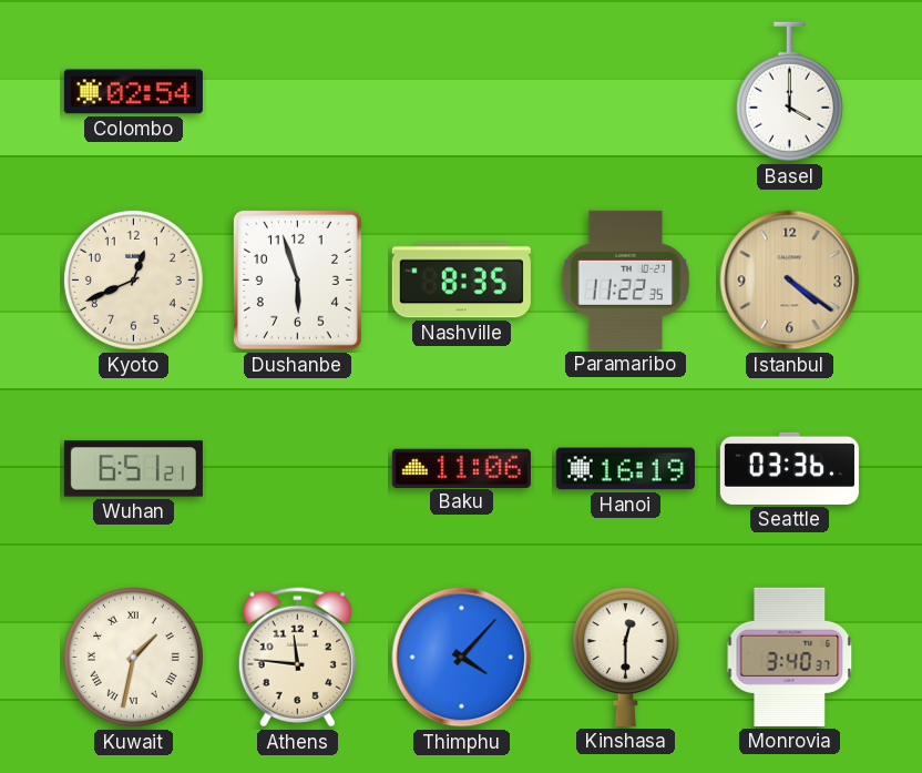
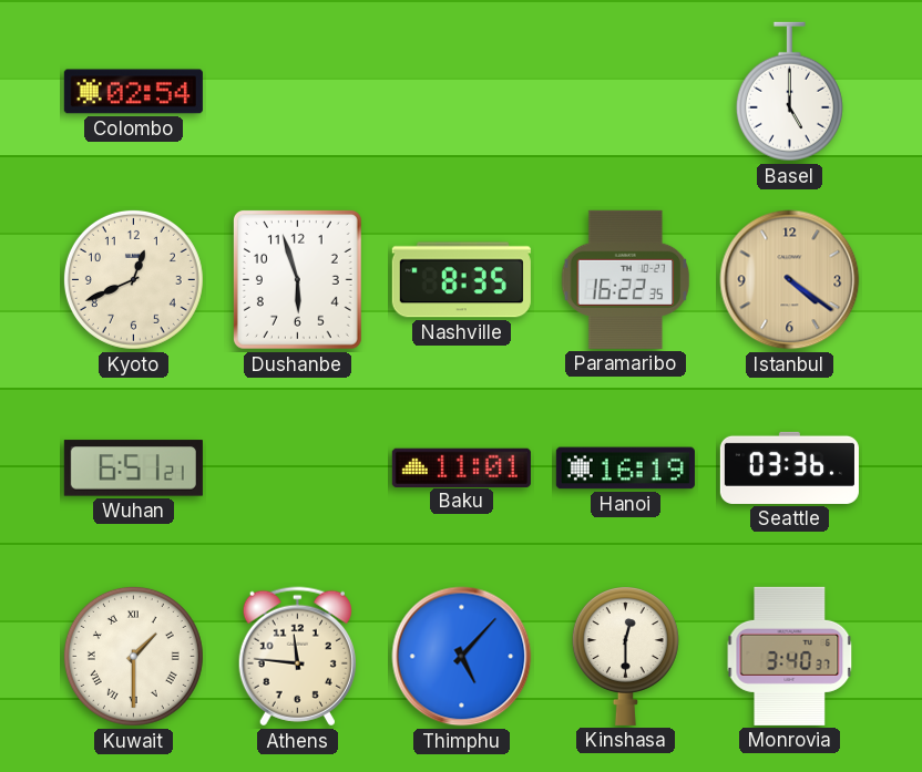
Basel: 4:00 -> 5:00
Paramaribo: 11:22 -> 16:22
Baku: 11:06 -> 11:01
Kuwait: 1:32 -> 1:30
Thimphu: 4:07 -> 5:07
